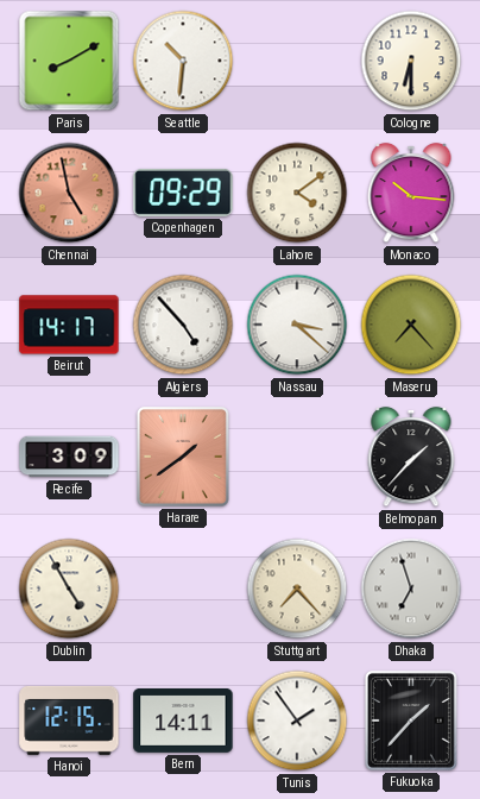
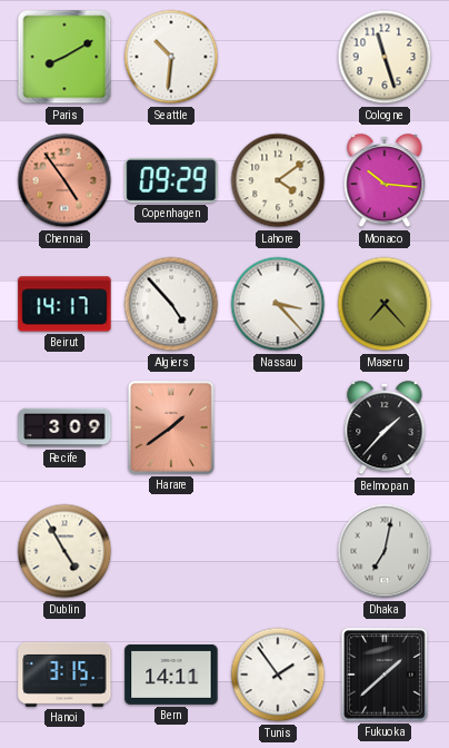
Cologne: 6:30 -> 11:27
Chennai: 4:58 -> 4:54
Nassau: 3:22 -> 3:23
Stuttgart: 7:23 -> none
Dhaka: 6:57 -> 7:02
Hanoi: 12:15 -> 3:15
Fukuoka: 1:37 -> 1:38
